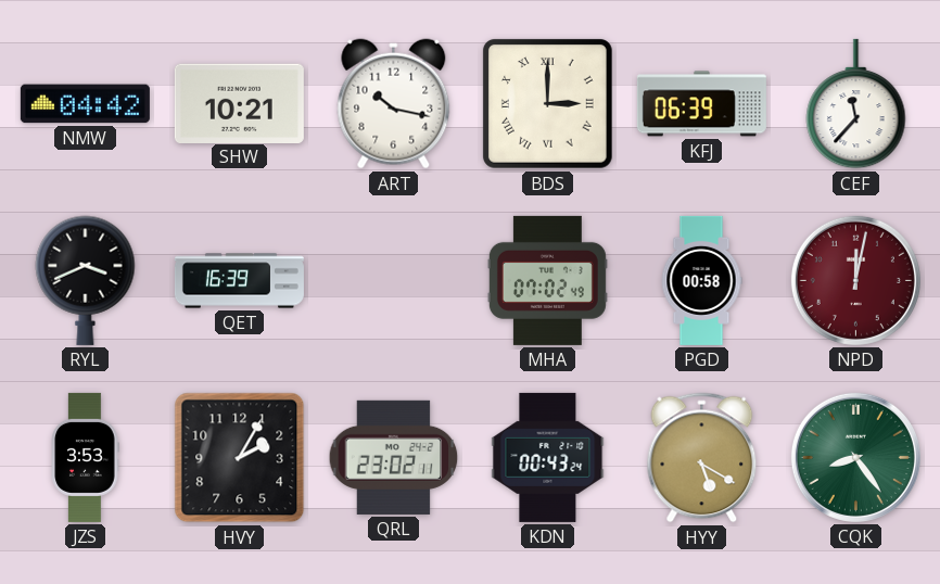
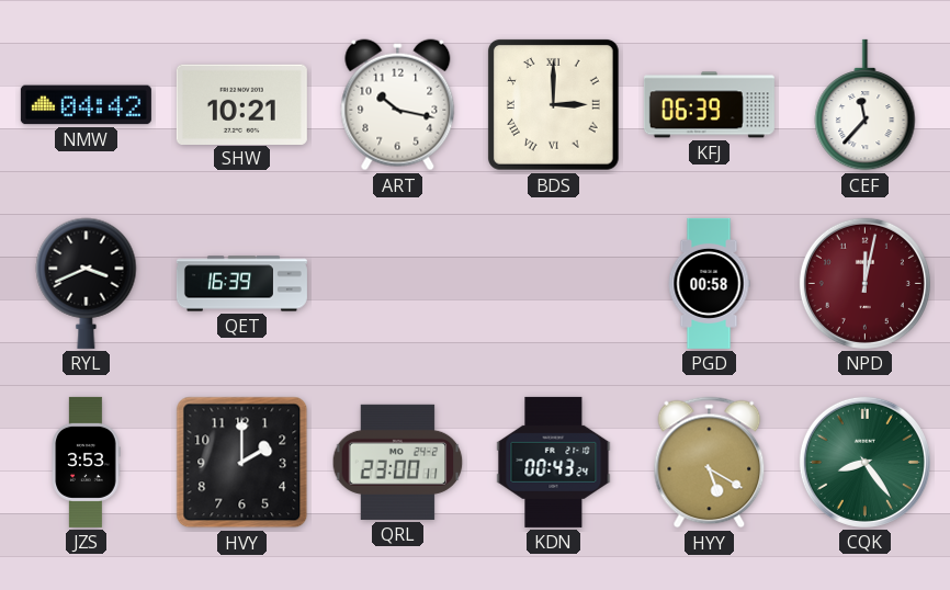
MHA: 07:02 -> none
HVY: 2:05 -> 2:00
QRL: 23:02 -> 23:00
